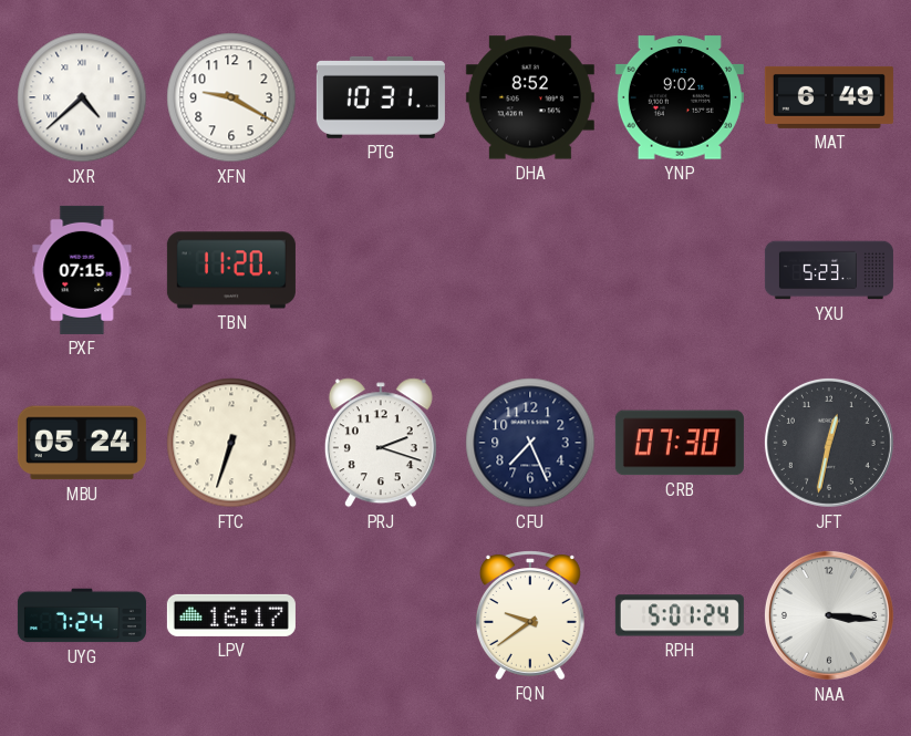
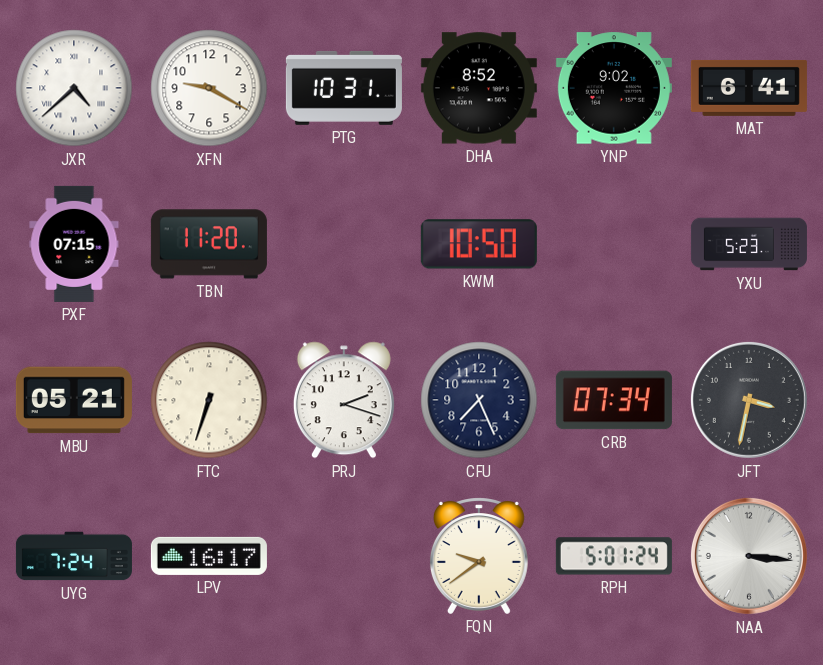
MAT: 6:49 -> 6:41
KWM: none -> 10:50
MBU: 05:24 -> 05:21
CRB: 07:30 -> 07:34
JFT: 12:32 -> 3:32
